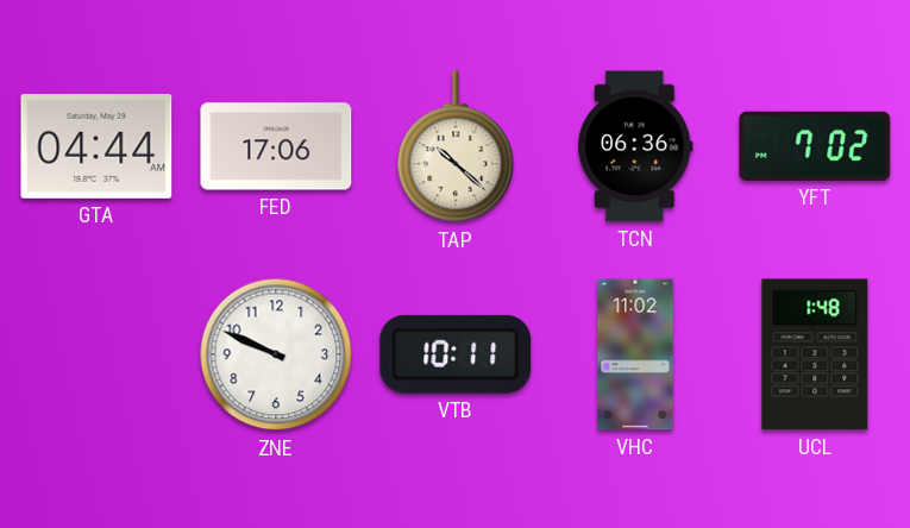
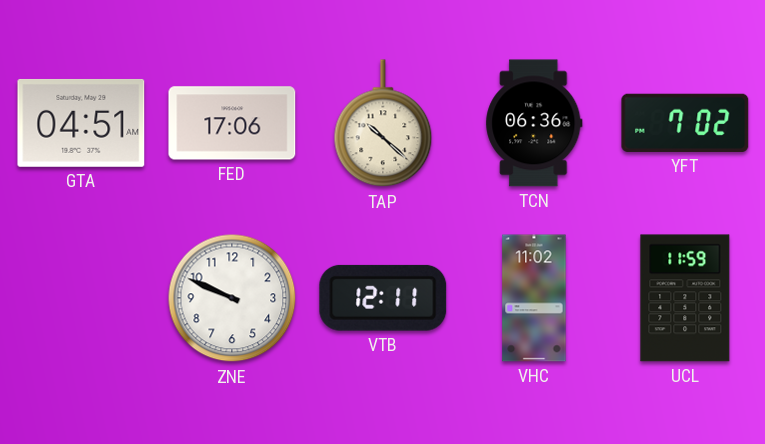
GTA: 04:44 -> 04:51
VTB: 10:11 -> 12:11
UCL: 1:48 -> 11:59
